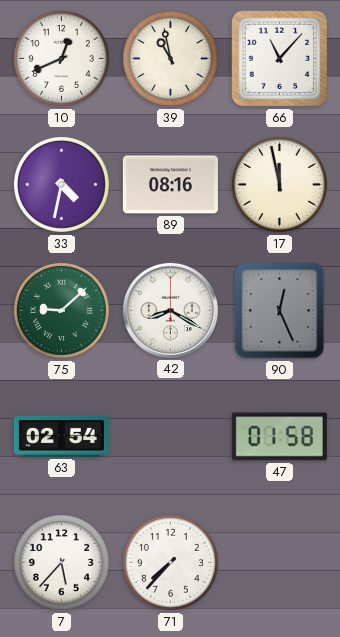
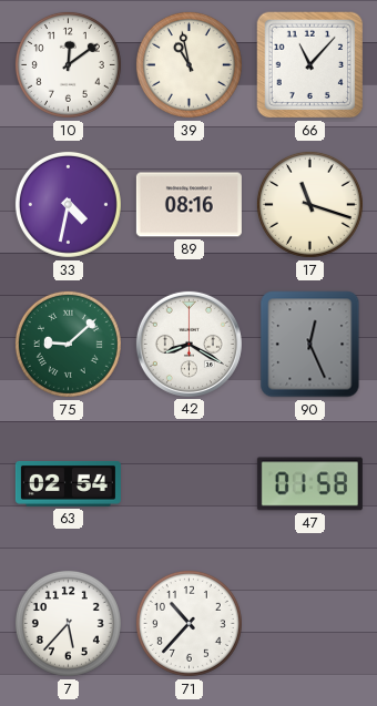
10: 12:41 -> 12:09
17: 11:58 -> 11:18
71: 7:37 -> 10:37
